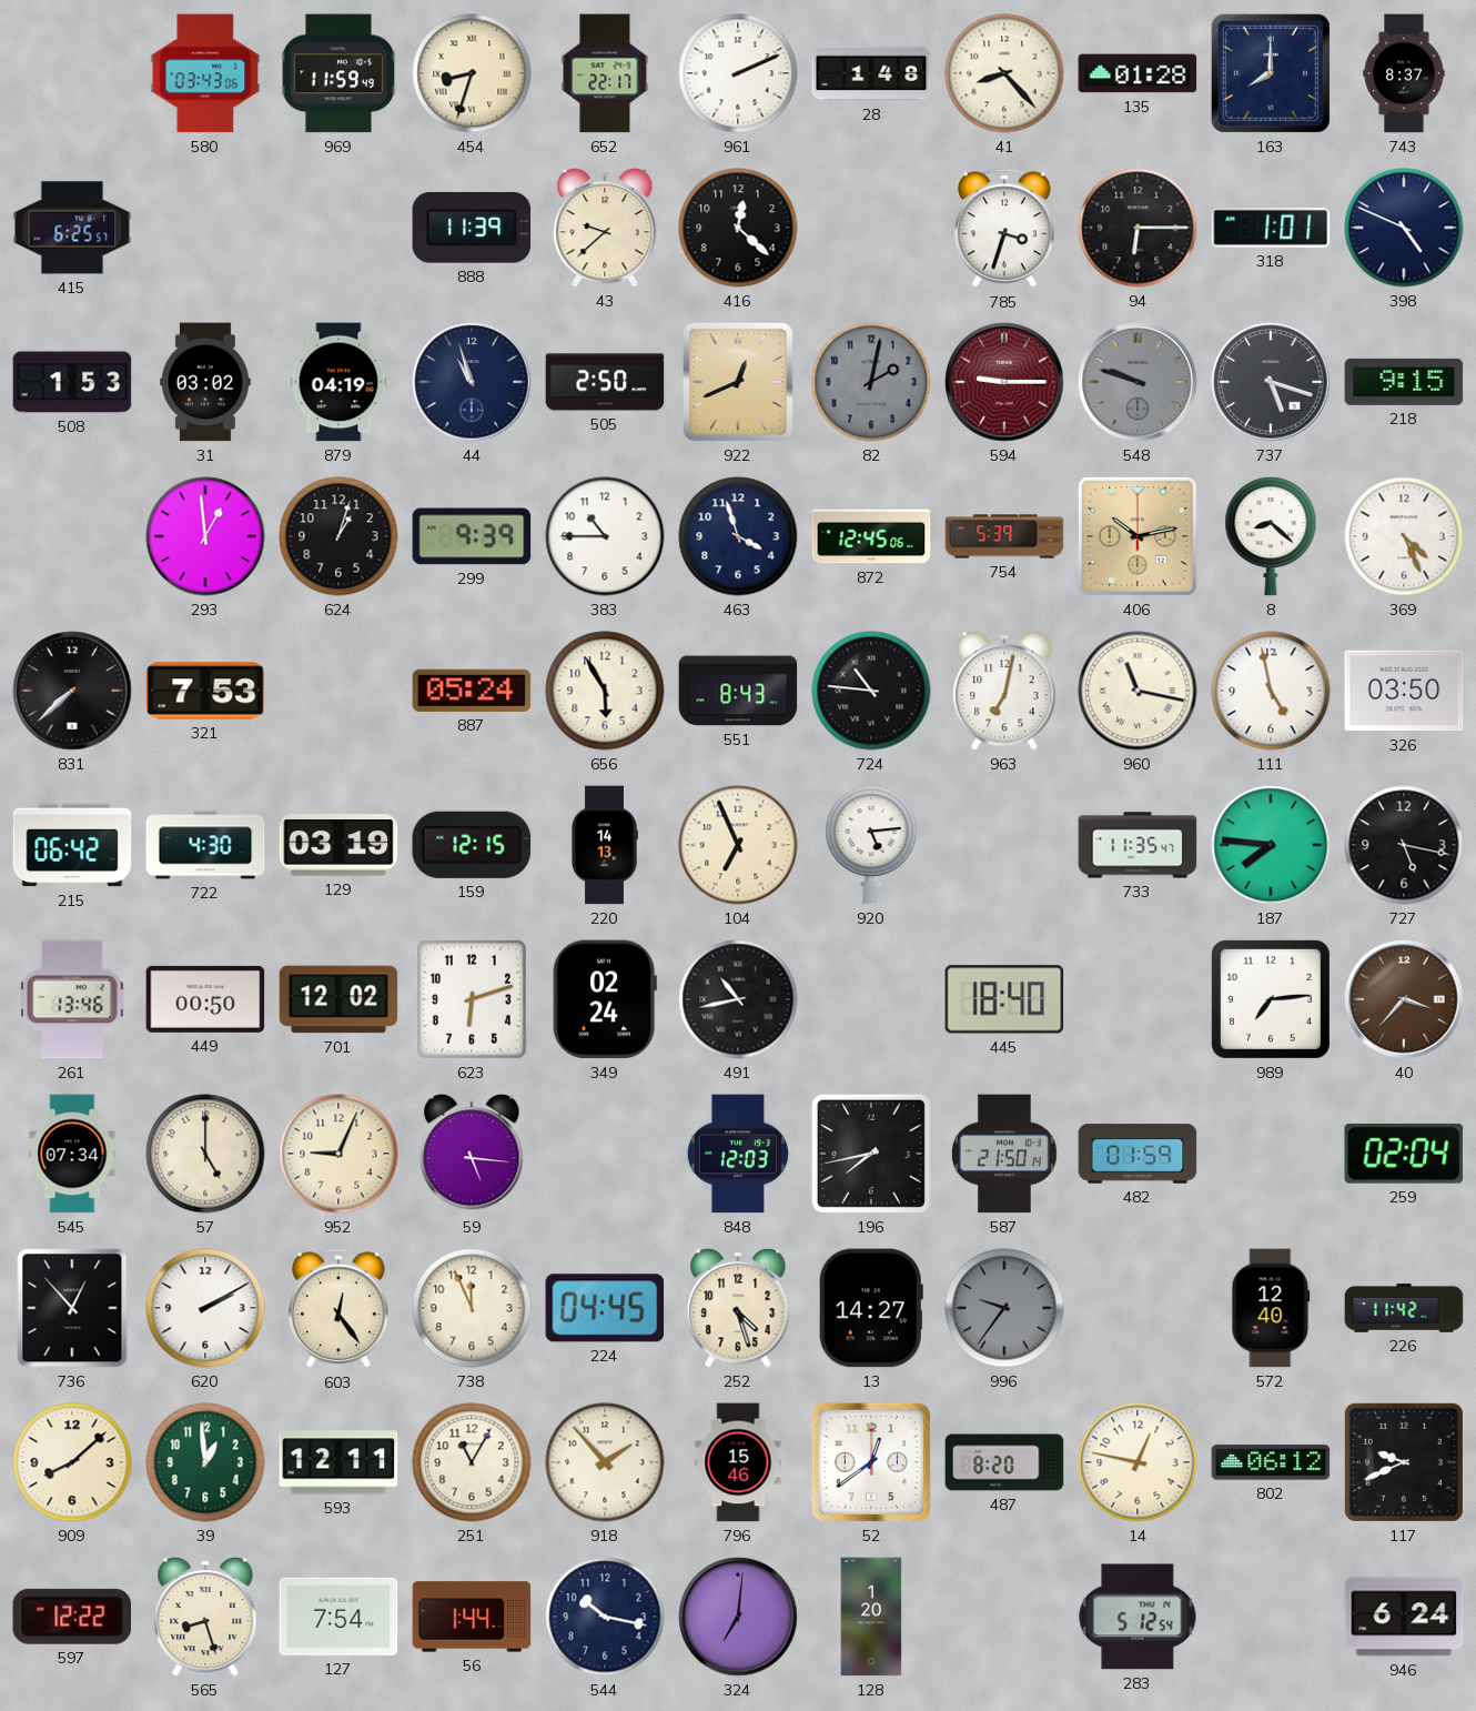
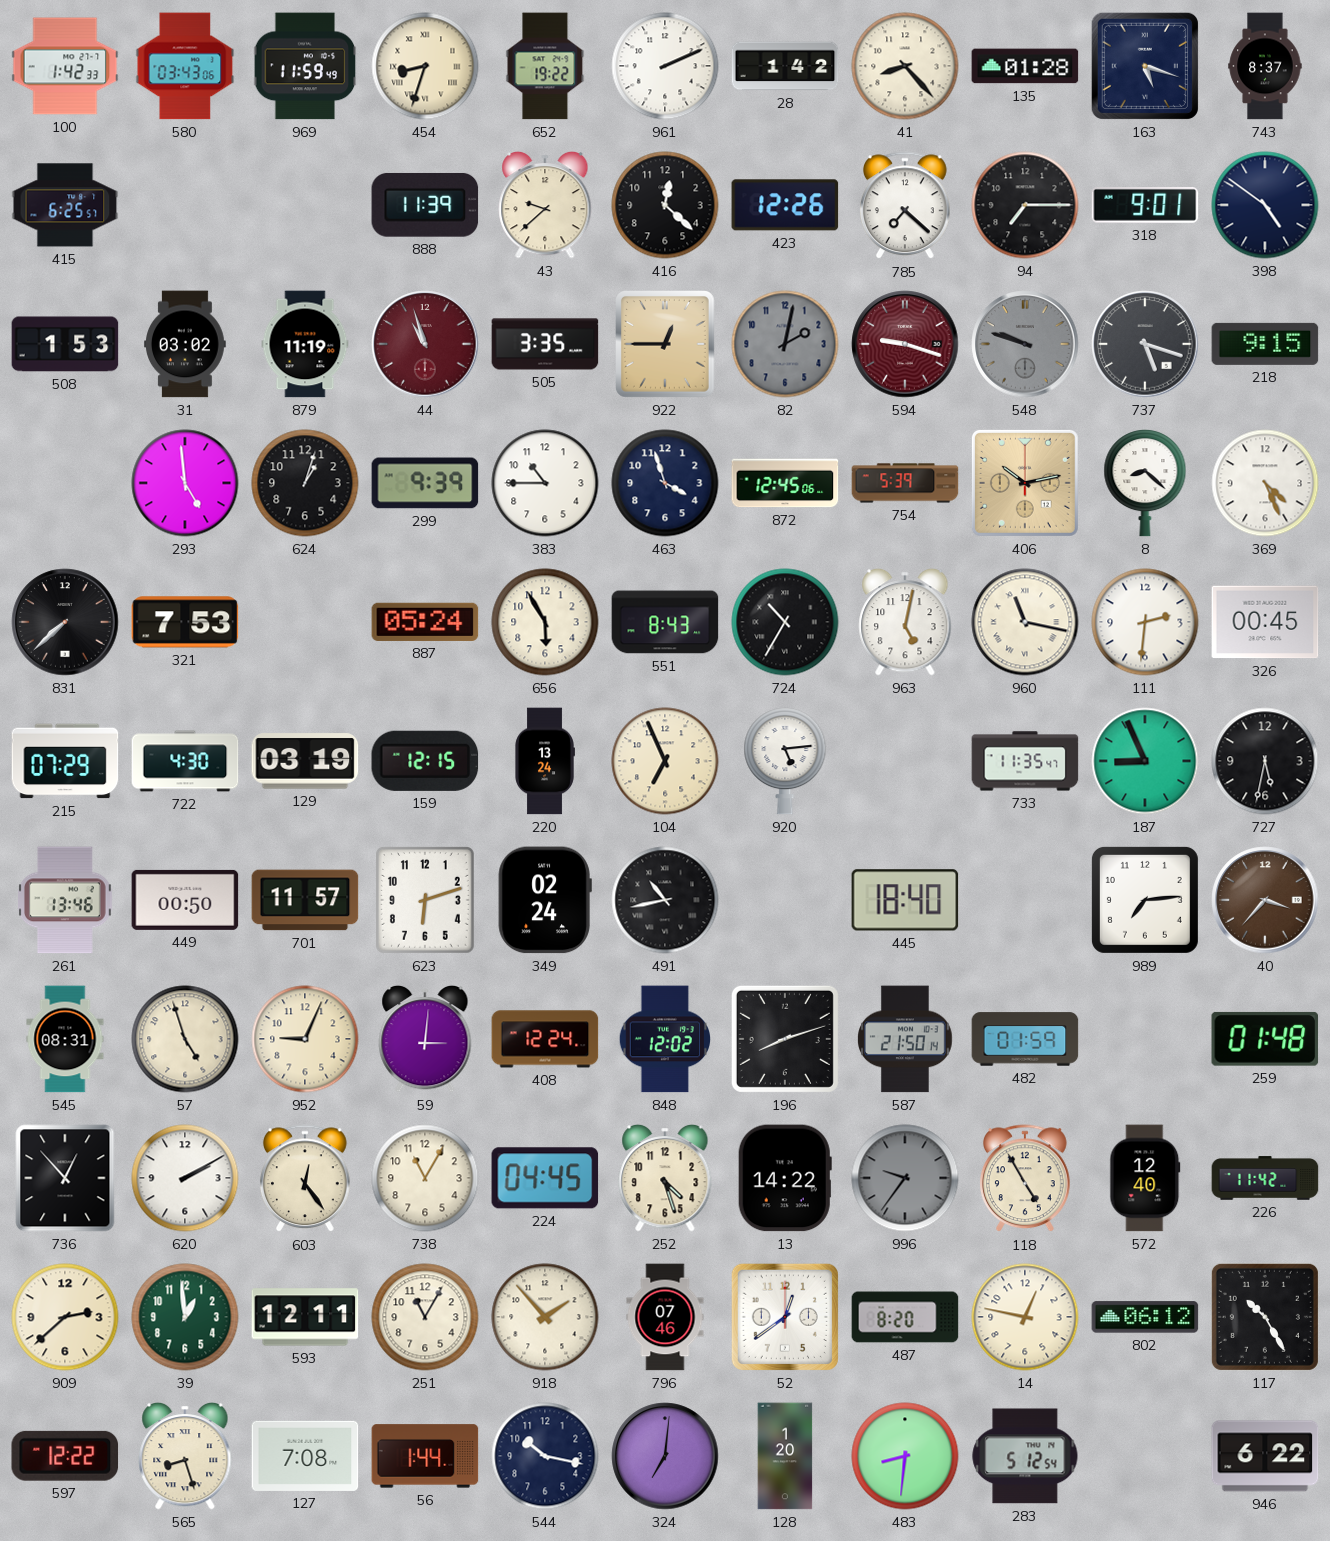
100: none -> 1:42
652: 22:17 -> 19:22
28: 1:48 -> 1:42
163: 8:00 -> 5:18
423: none -> 12:26
785: 3:33 -> 7:22
94: 6:15 -> 7:15
318: 1:01 -> 9:01
398: 4:49 -> 4:51
879: 04:19 -> 11:19
44 dial: navy -> burgundy
505: 2:50 -> 3:35
922: 12:41 -> 12:45
594: 9:15 -> 9:18
293: 12:59 -> 4:59
724: 10:46 -> 10:35
963: 7:02 -> 5:02
111: 4:58 -> 2:31
326: 03:50 -> 00:45
215: 06:42 -> 07:29
220: 14:13 -> 13:24
187: 7:46 -> 8:56
727: 5:17 -> 5:32
701: 12:02 -> 11:57
545: 07:34 -> 08:31
57: 5:00 -> 4:57
59: 5:16 -> 3:01
408: none -> 12:24
848: 12:03 -> 12:02
196: 7:43 -> 8:12
259: 02:04 -> 01:48
738: 11:56 -> 11:05
13: 14:27 -> 14:22
118: none -> 4:55
909: 8:08 -> 2:38
796: 15:46 -> 07:46
117: 9:41 -> 10:25
127: 7:54 -> 7:08
483: none -> 8:31
946: 6:24 -> 6:22
